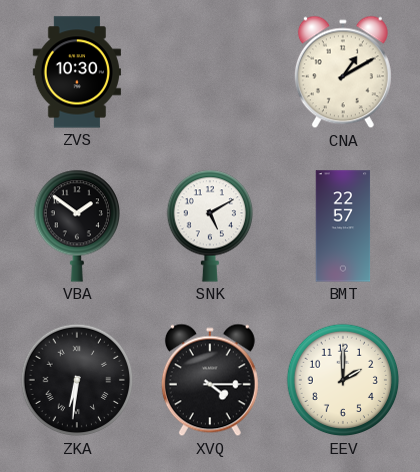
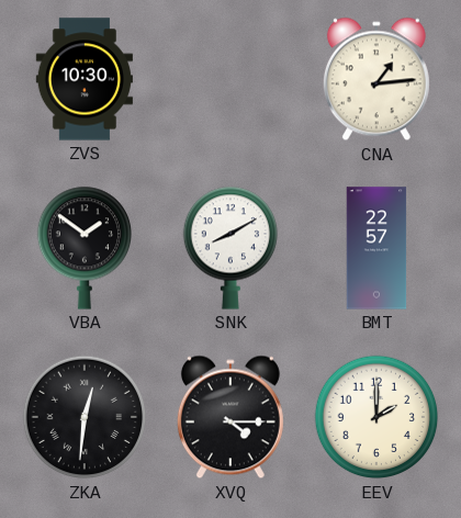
CNA: 1:10 -> 1:14
SNK: 5:10 -> 8:10
ZKA: 6:31 -> 12:31
